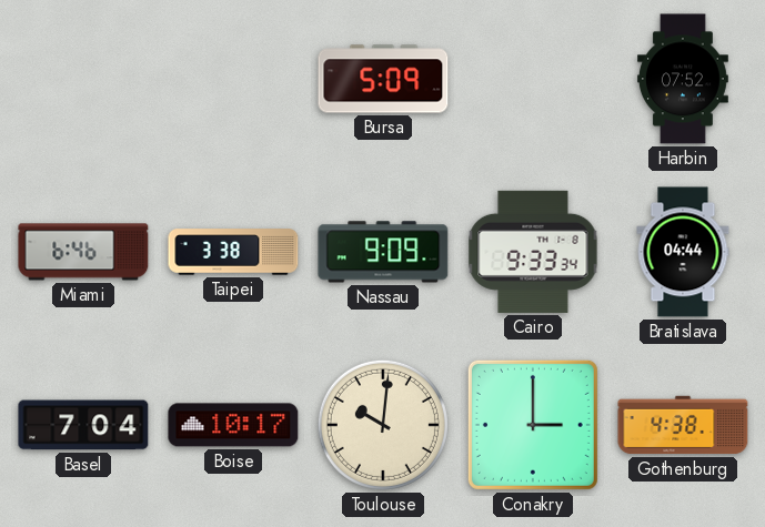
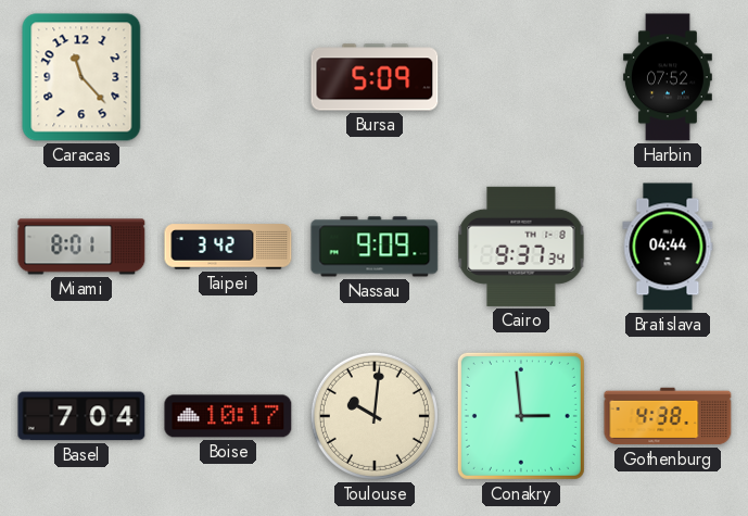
Caracas: none -> 11:23
Miami: 6:46 -> 8:01
Taipei: 3:38 -> 3:42
Cairo: 9:33 -> 9:37
Conakry: 3:00 -> 2:59
